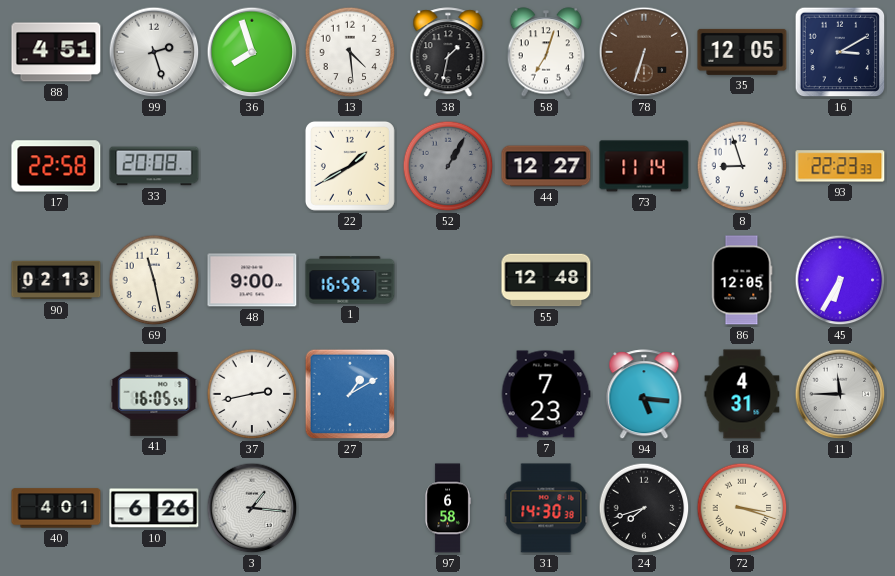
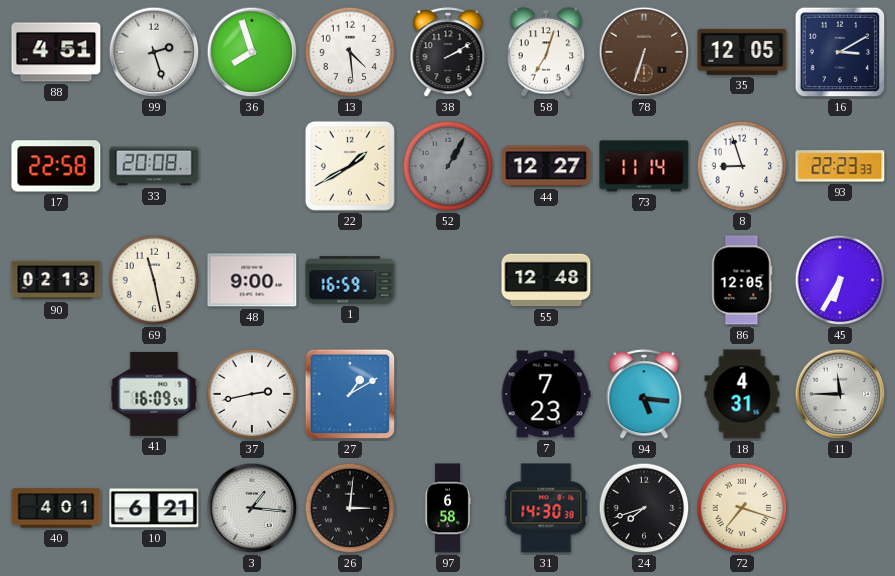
38: 1:32 -> 2:10
41: 16:05 -> 16:09
10: 6:26 -> 6:21
26: none -> 3:01
72: 3:18 -> 7:18
